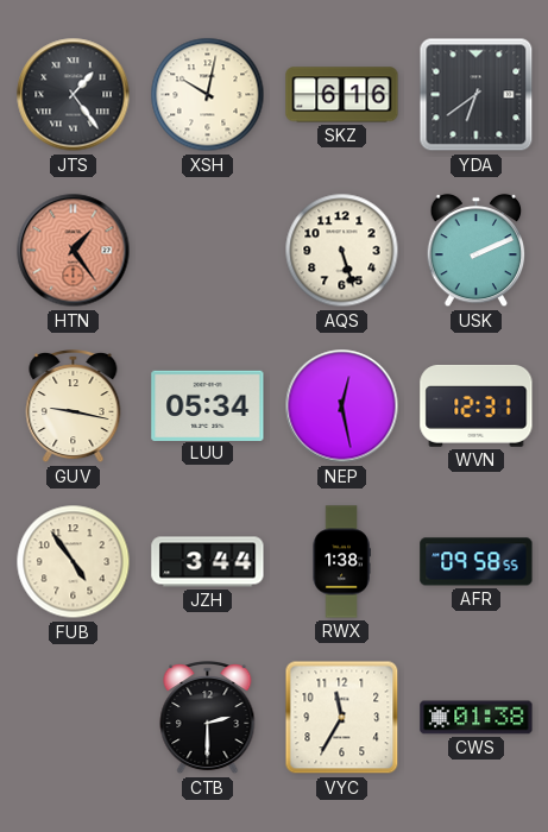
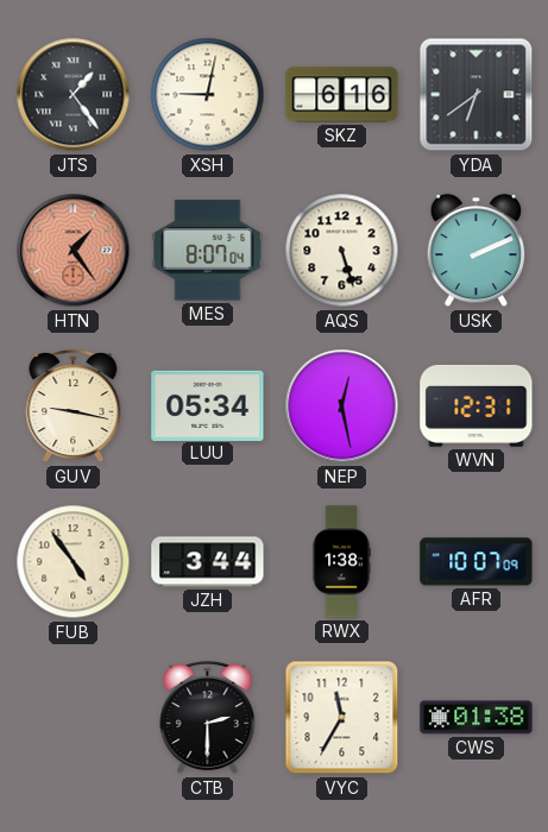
XSH: 10:02 -> 9:02
MES: none -> 8:07
AFR: 09:58 -> 10:07
